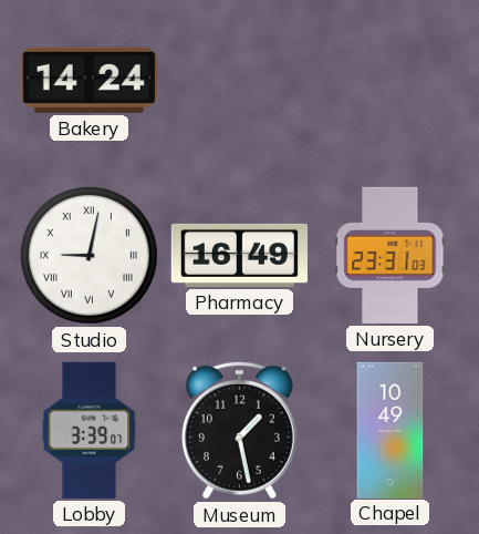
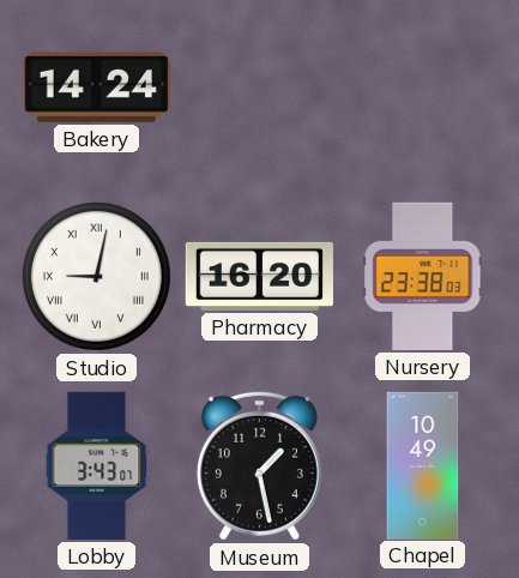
Pharmacy: 16:49 -> 16:20
Nursery: 23:31 -> 23:38
Lobby: 3:39 -> 3:43
